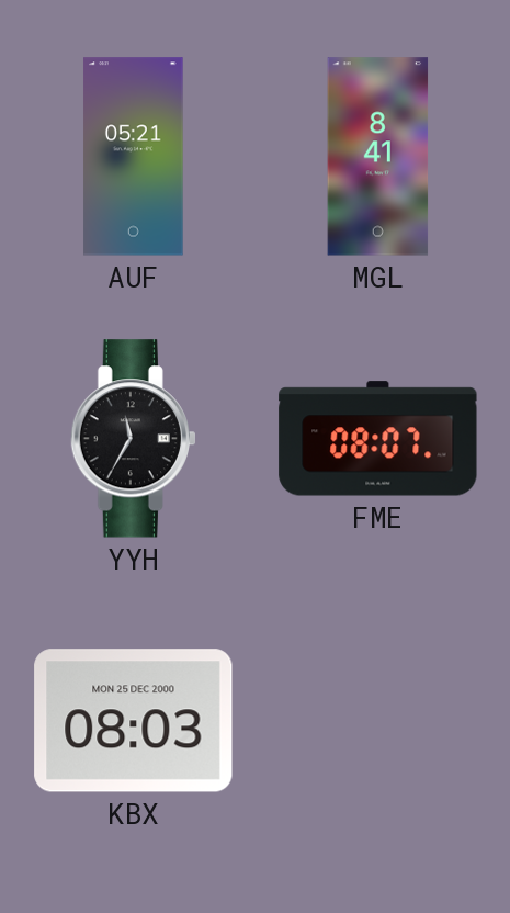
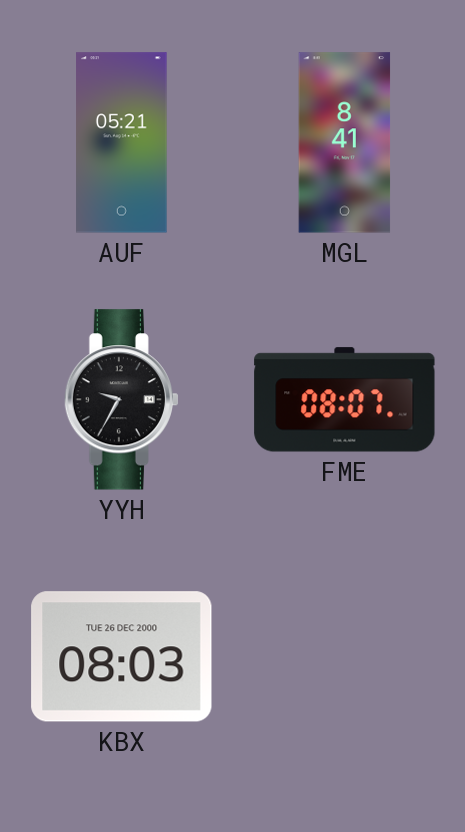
YYH: 11:35 -> 9:35
KBX date: MON 25 DEC 2000 -> TUE 26 DEC 2000
